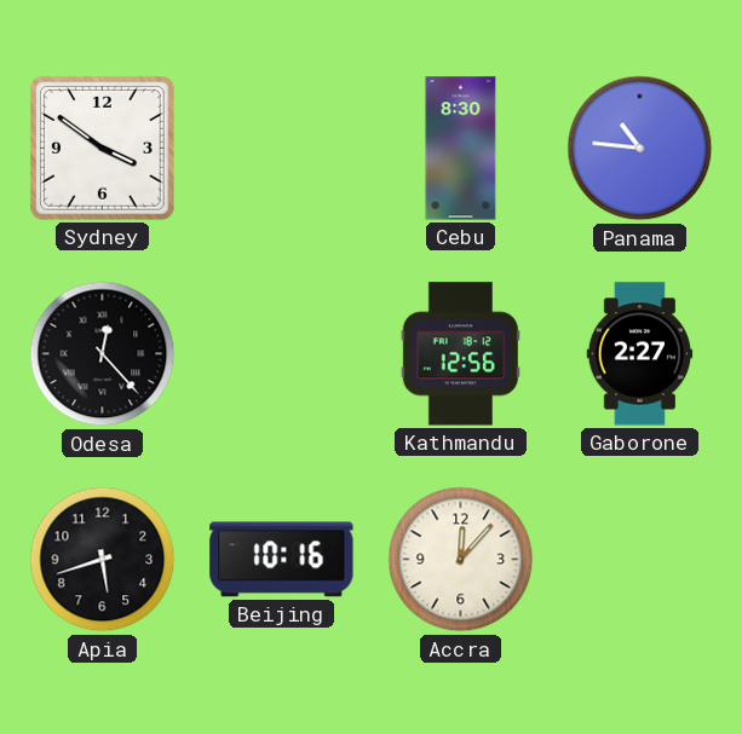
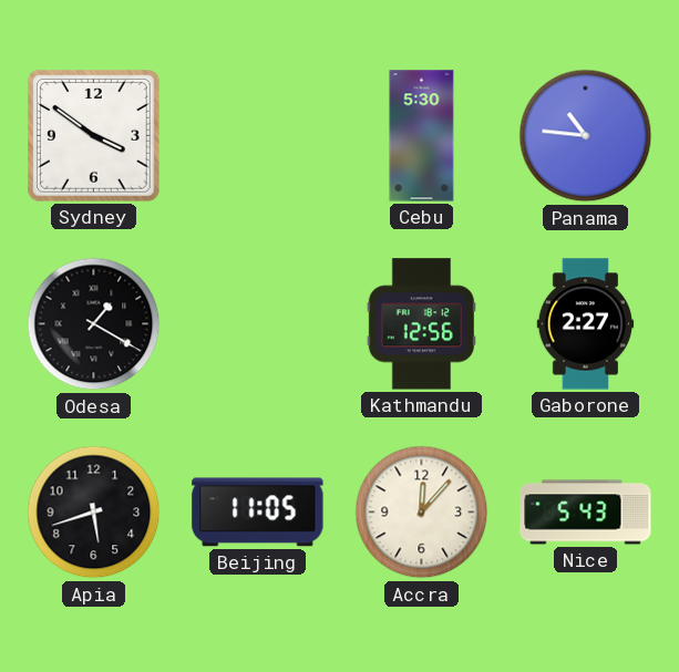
Cebu: 8:30 -> 5:30
Odesa: 12:23 -> 1:20
Beijing: 10:16 -> 11:05
Nice: none -> 5:43
